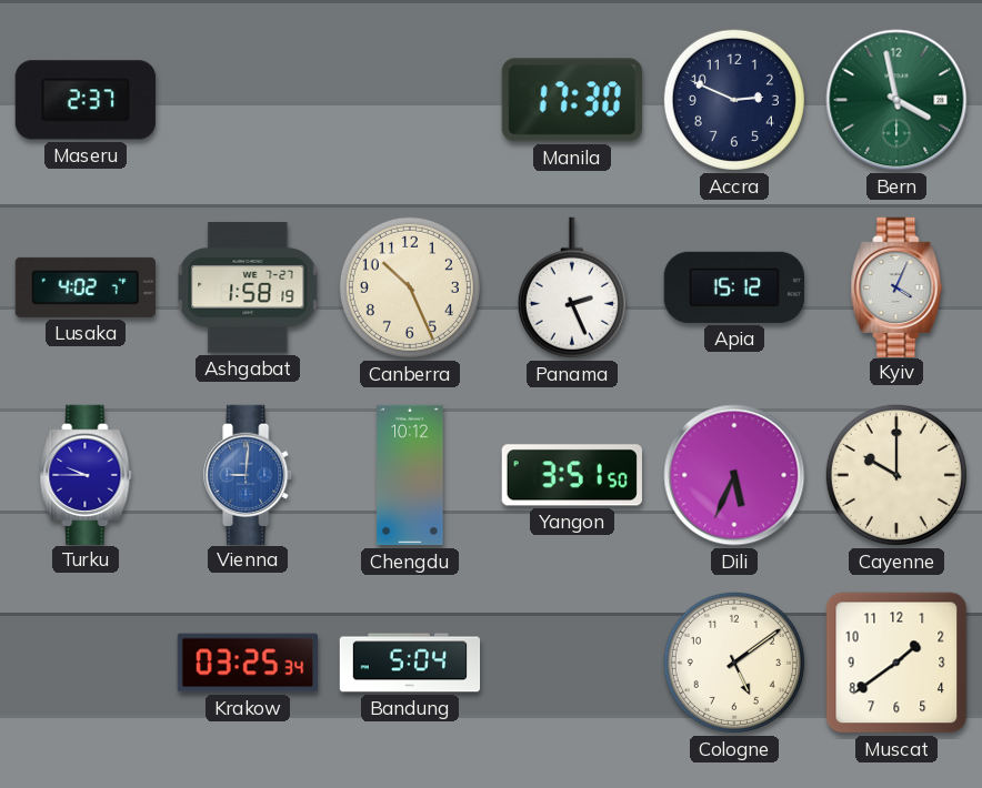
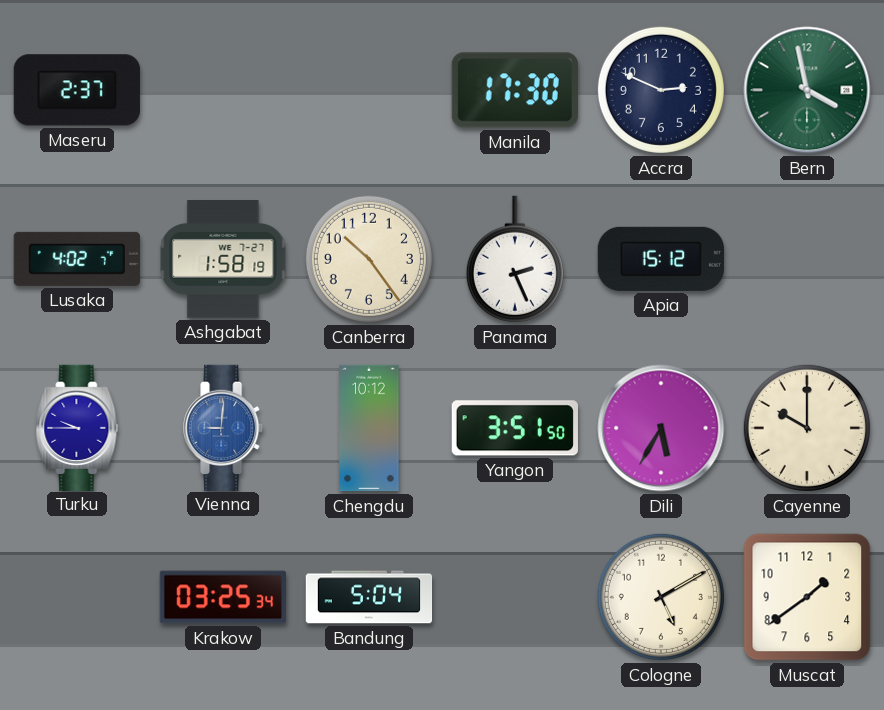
Canberra: 10:26 -> 10:24
Kyiv: 4:04 -> none
Dili: 5:34 -> 5:35
Cologne: 5:09 -> 5:10
